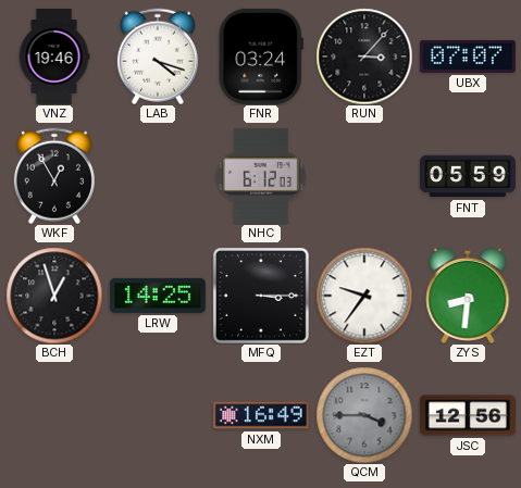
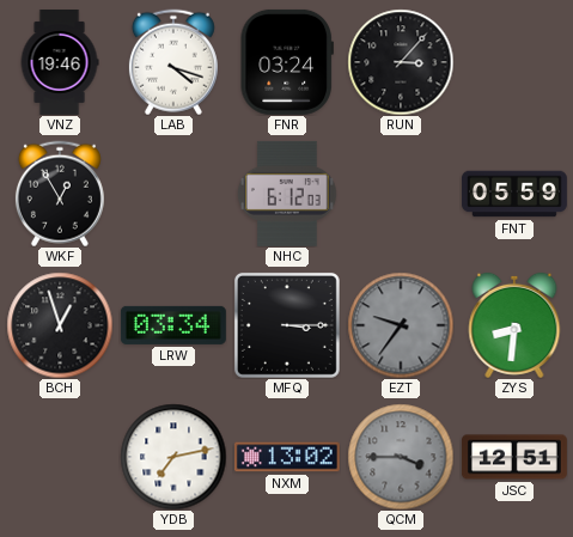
UBX: 07:07 -> none
LRW: 14:25 -> 03:34
EZT dial: white -> grey
YDB: none -> 7:13
NXM: 16:49 -> 13:02
JSC: 12:56 -> 12:51
